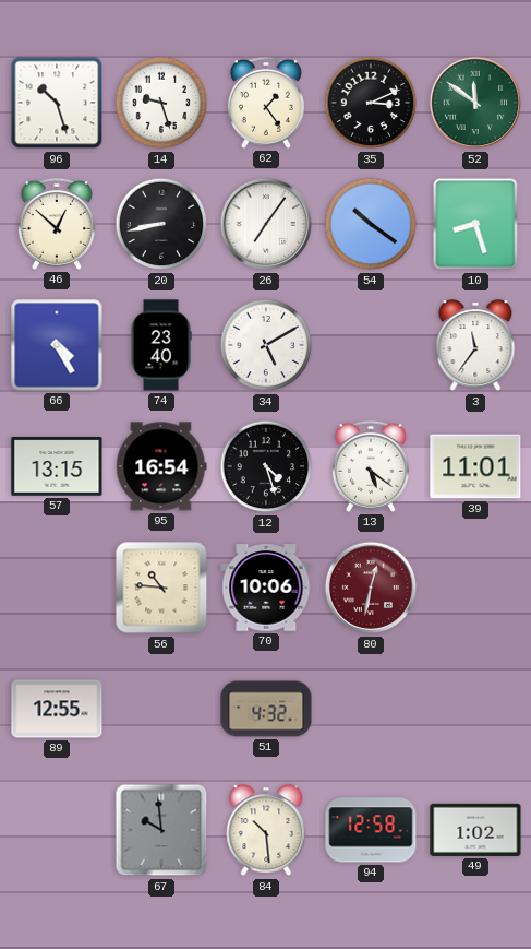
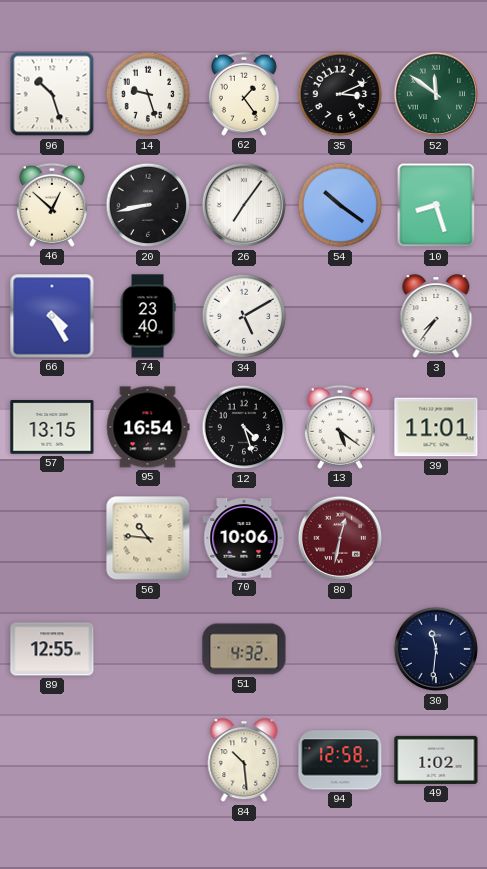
3: 11:36 -> 7:36
30: none -> 11:31
67: 9:59 -> none
